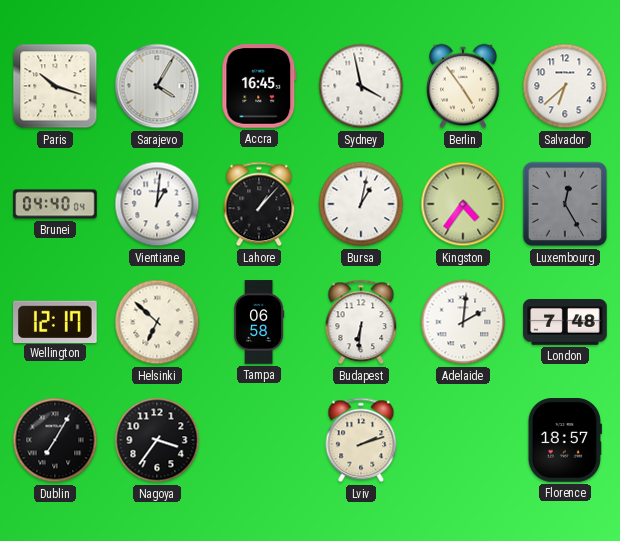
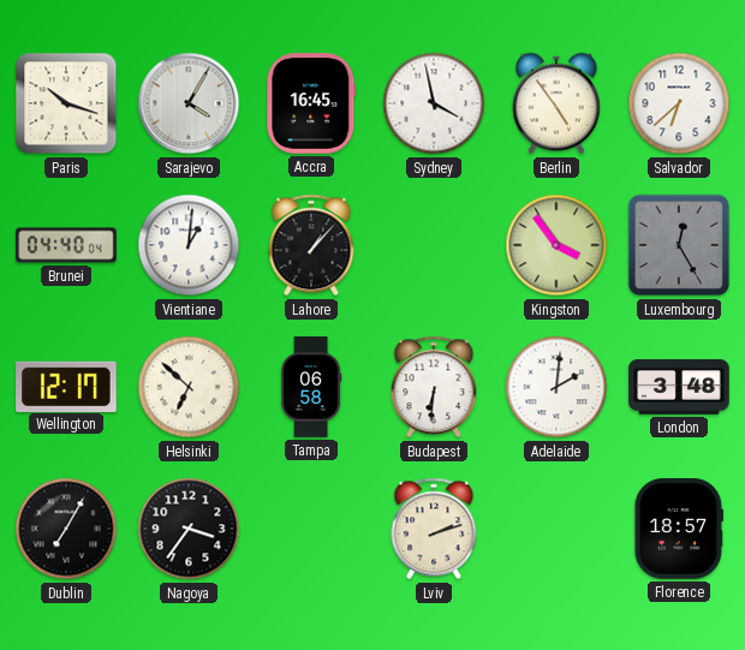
Bursa: 1:02 -> none
Kingston: 4:36 -> 3:54
London: 7:48 -> 3:48
